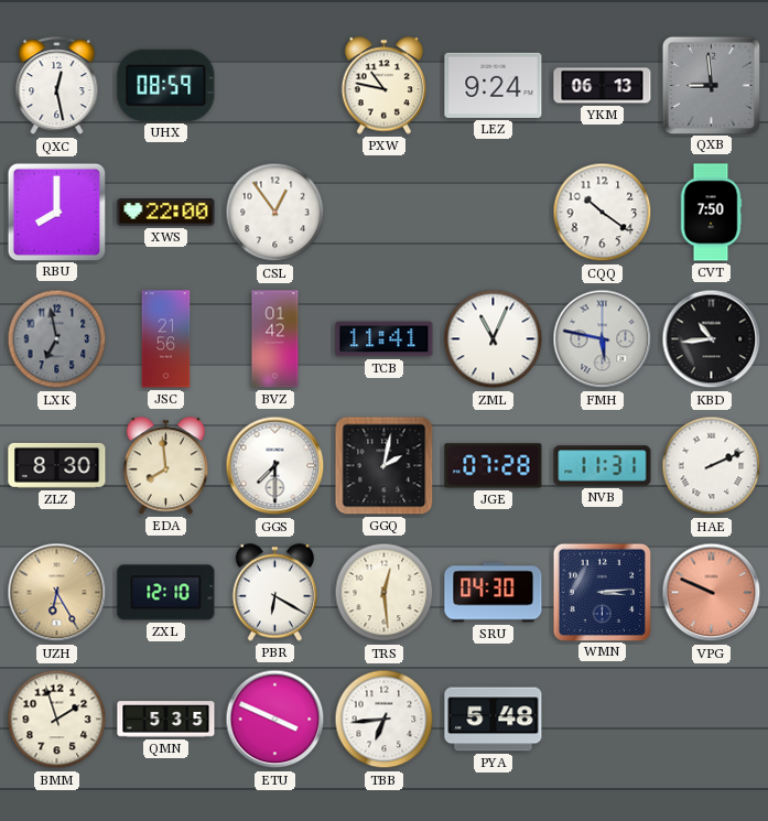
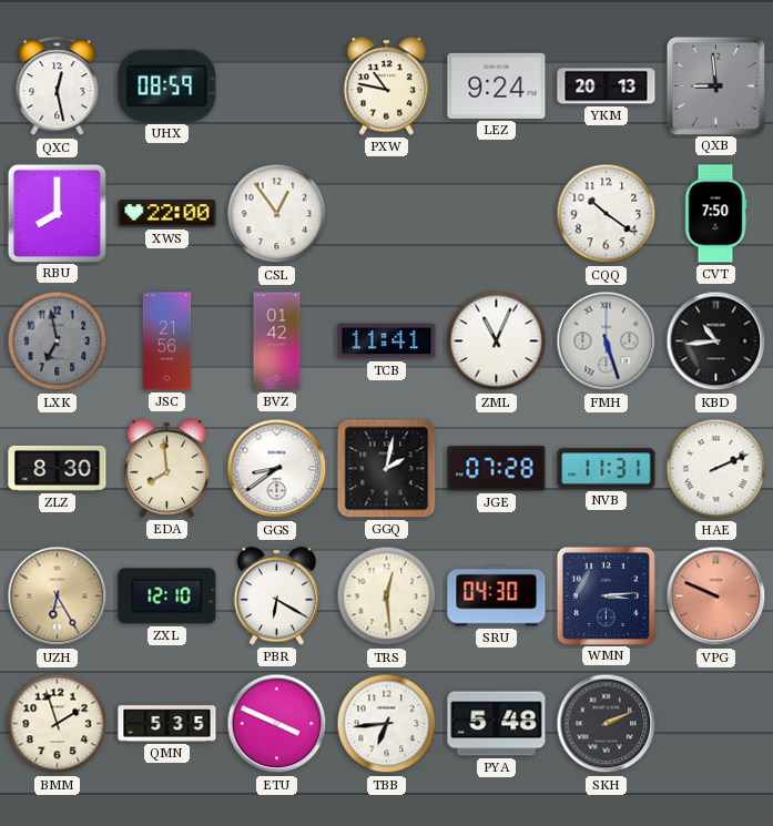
YKM: 06:13 -> 20:13
FMH: 5:47 -> 5:27
GGS: 7:30 -> 8:39
SKH: none -> 2:11
